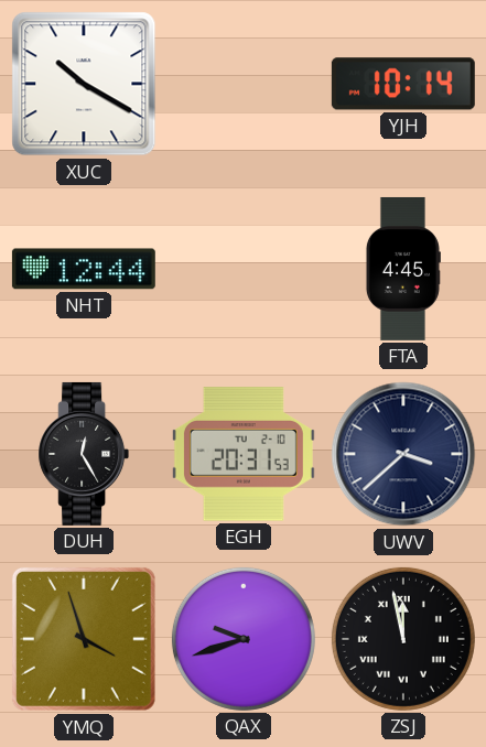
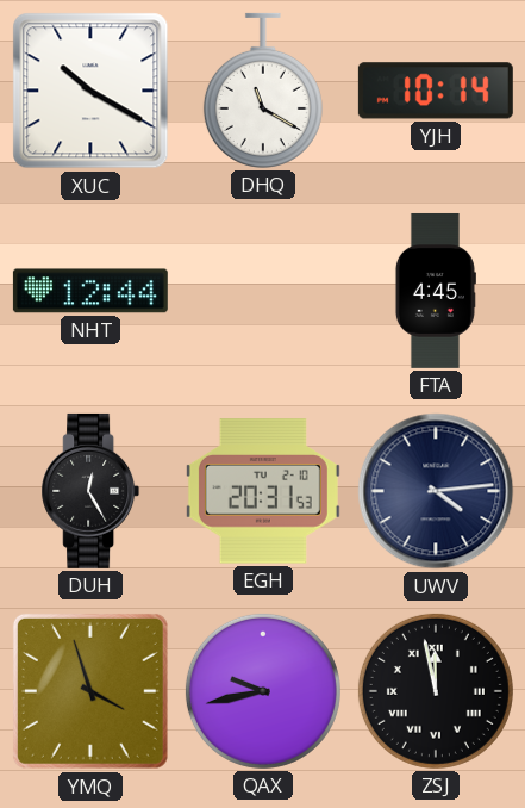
DHQ: none -> 11:20
UWV: 3:38 -> 4:14
QAX: 9:42 -> 9:43
